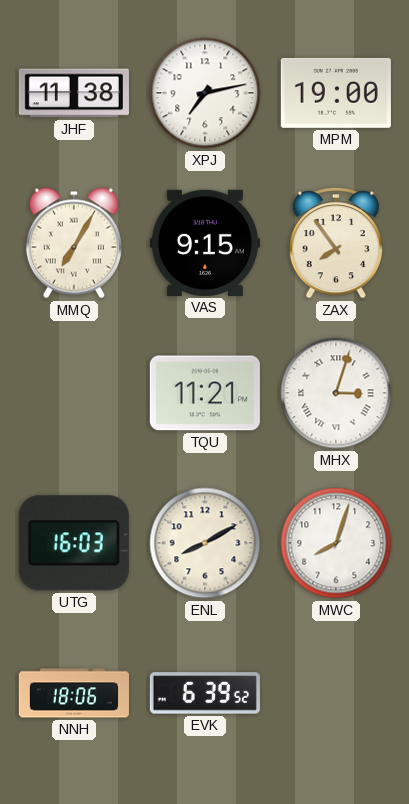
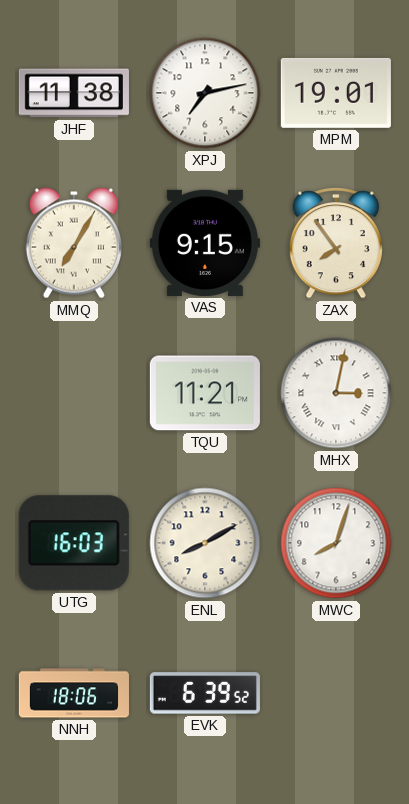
MPM: 19:00 -> 19:01
MHX: 3:03 -> 3:02
